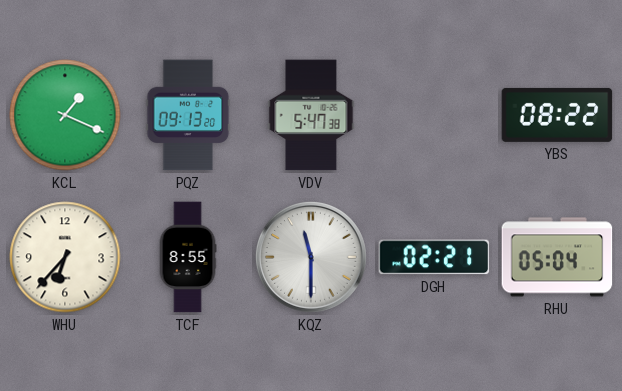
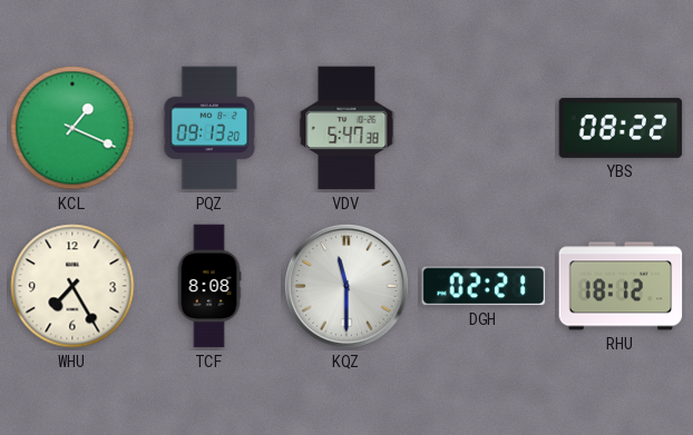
WHU: 6:37 -> 7:25
TCF: 8:55 -> 8:08
RHU: 05:04 -> 18:12
